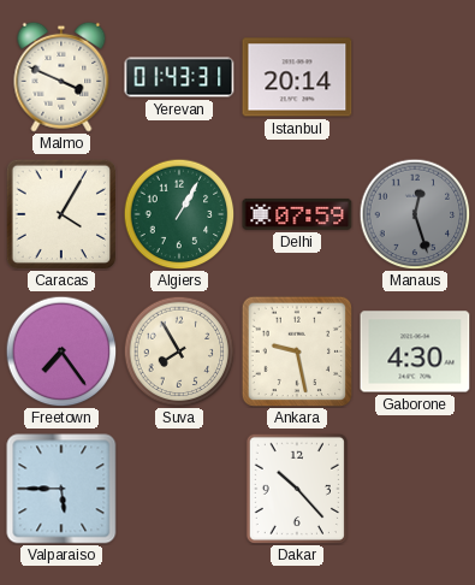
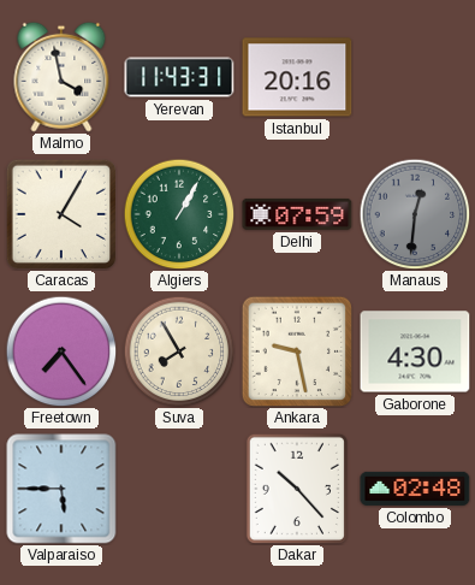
Malmo: 3:49 -> 3:58
Yerevan: 01:43 -> 11:43
Istanbul: 20:14 -> 20:16
Manaus: 12:27 -> 12:31
Colombo: none -> 02:48
